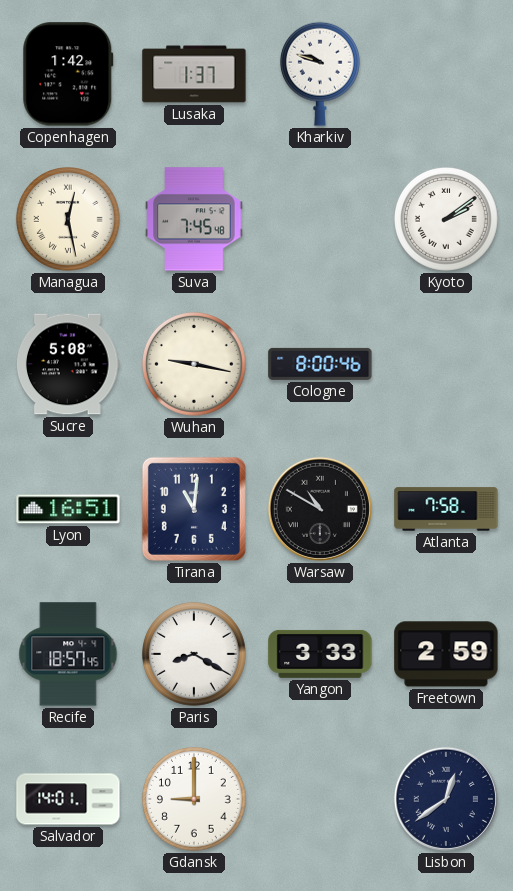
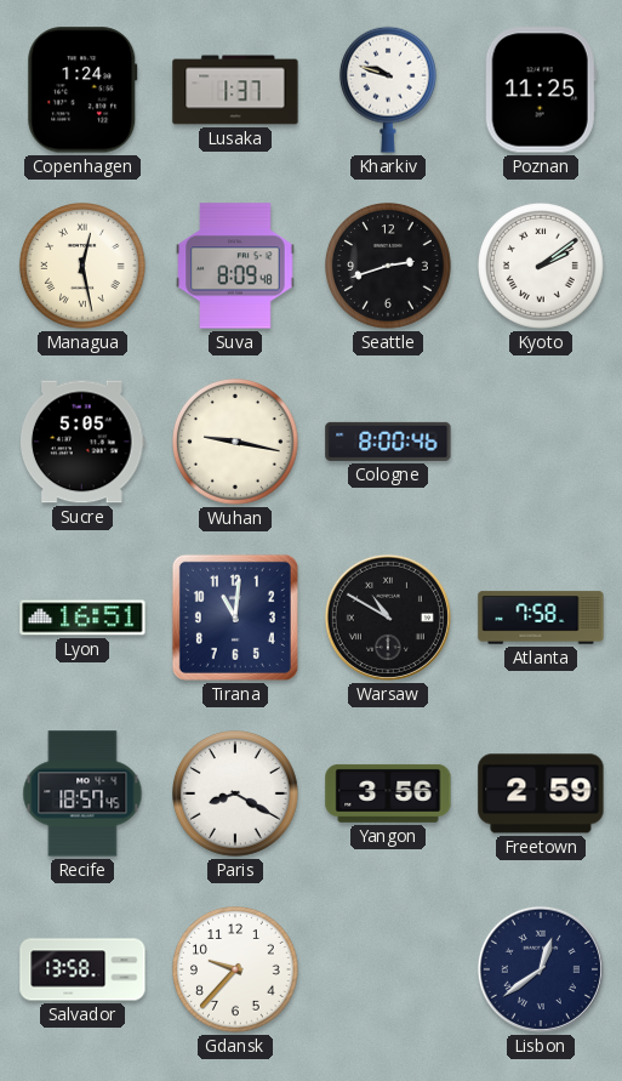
Copenhagen: 1:42 -> 1:24
Poznan: none -> 11:25
Suva: 7:45 -> 8:09
Seattle: none -> 2:42
Sucre: 5:08 -> 5:05
Yangon: 3:33 -> 3:56
Salvador: 14:01 -> 13:58
Gdansk: 9:00 -> 9:37
